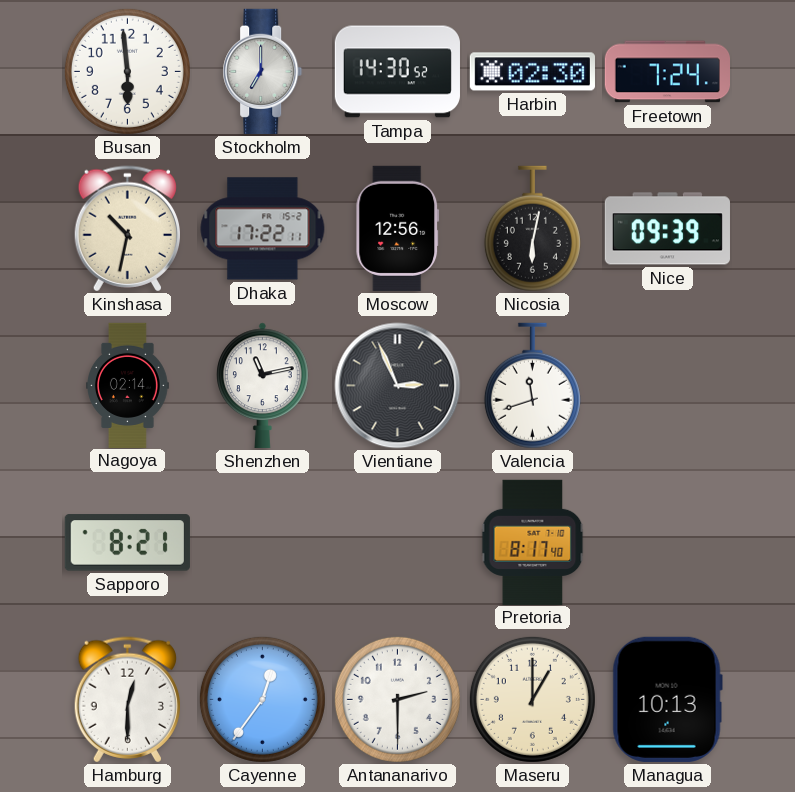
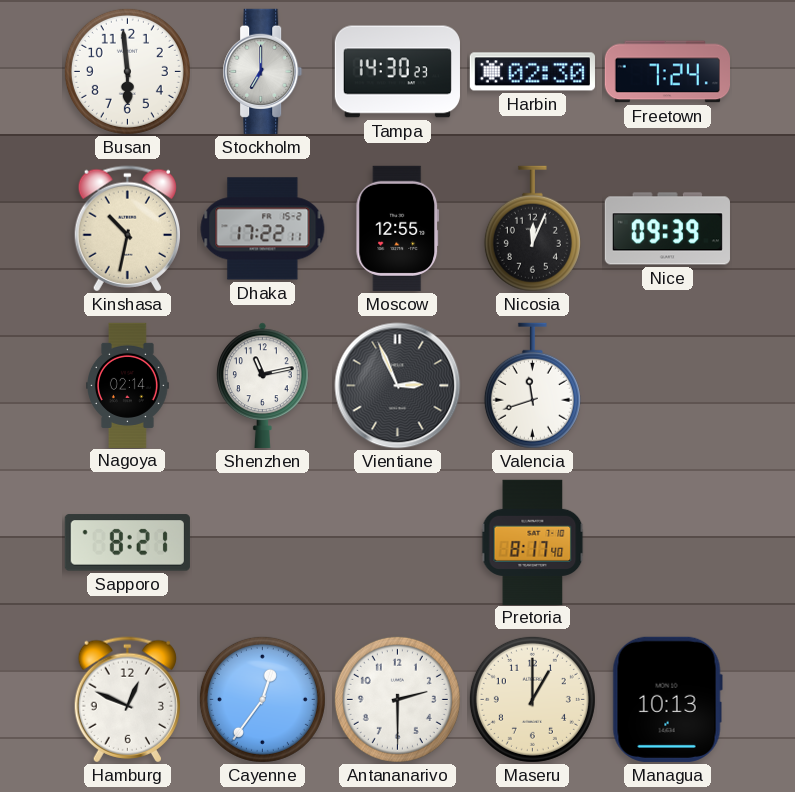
Tampa: 14:30:52 -> 14:30:23
Moscow: 12:56 -> 12:55
Nicosia: 6:02 -> 12:04
Hamburg: 12:30 -> 12:49
